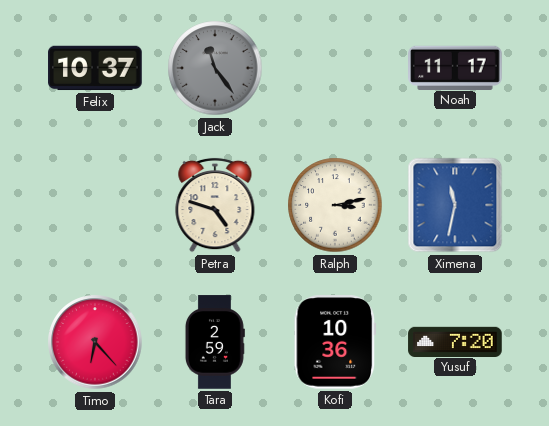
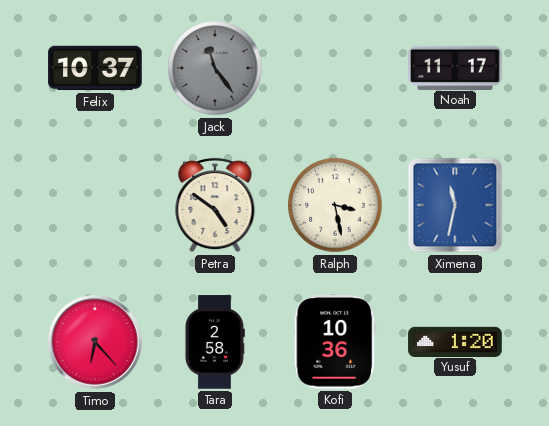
Petra: 4:48 -> 4:51
Ralph: 3:13 -> 3:28
Tara: 2:59 -> 2:58
Yusuf: 7:20 -> 1:20
